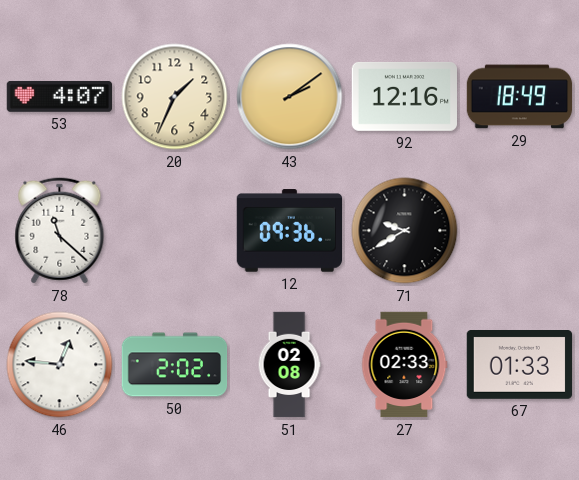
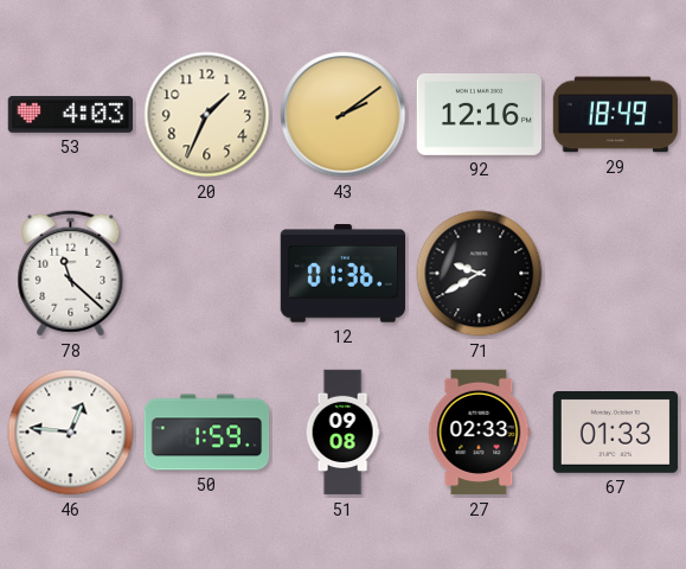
53: 4:07 -> 4:03
12: 09:36 -> 01:36
50: 2:02 -> 1:59
51: 02:08 -> 09:08
